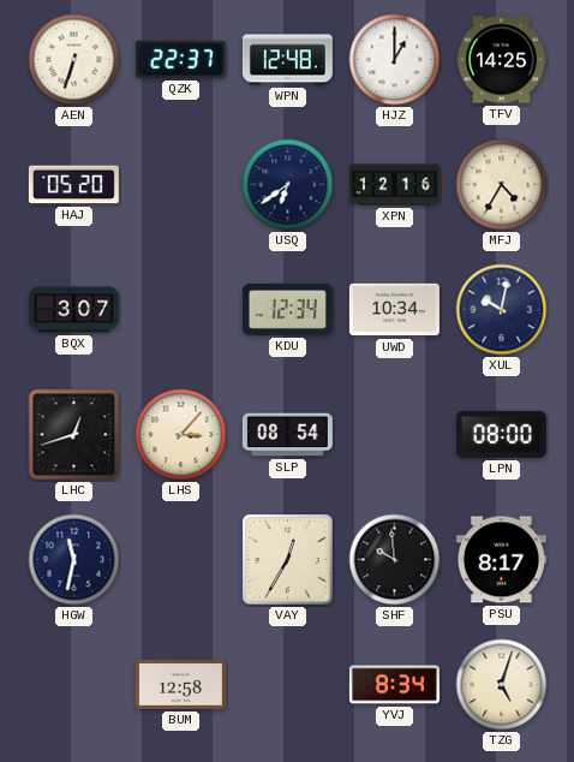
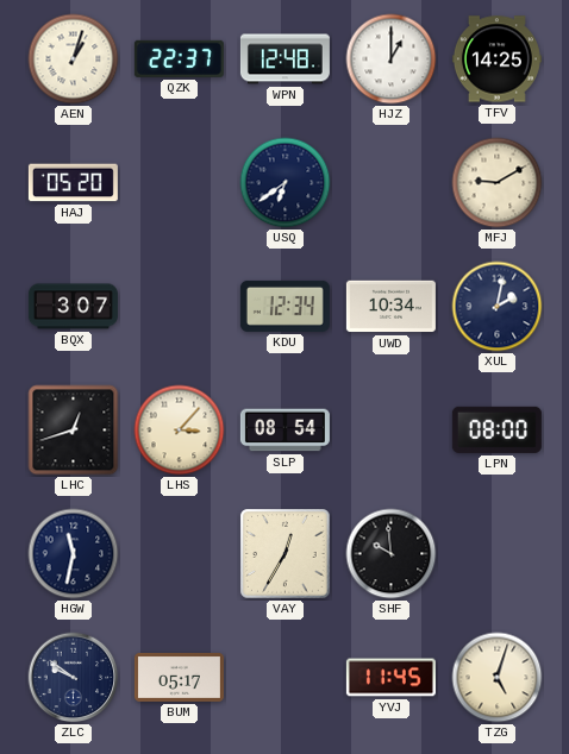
AEN: 6:33 -> 1:03
XPN: 12:16 -> none
MFJ: 4:35 -> 9:10
XUL: 10:02 -> 2:02
PSU: 8:17 -> none
ZLC: none -> 9:51
BUM: 12:58 -> 05:17
YVJ: 8:34 -> 11:45
